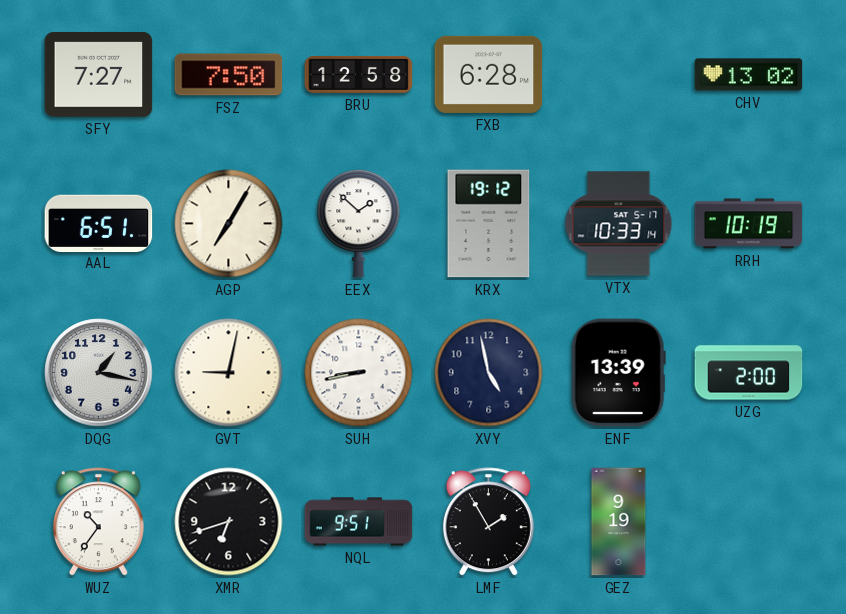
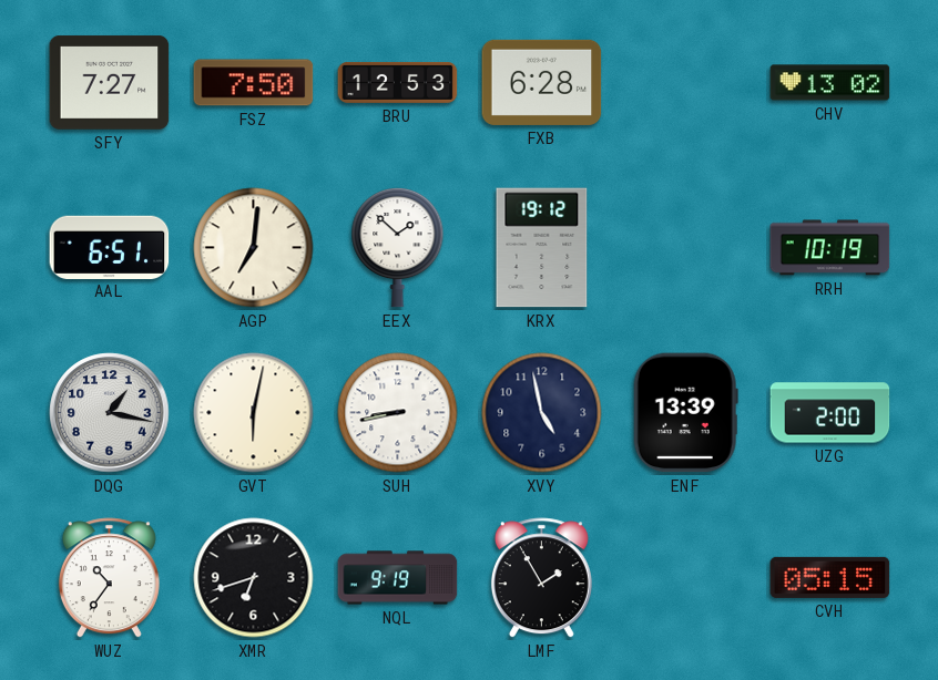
BRU: 12:58 -> 12:53
AGP: 7:05 -> 7:01
VTX: 10:33 -> none
GVT: 9:02 -> 6:02
NQL: 9:51 -> 9:19
GEZ: 9:19 -> none
CVH: none -> 05:15
